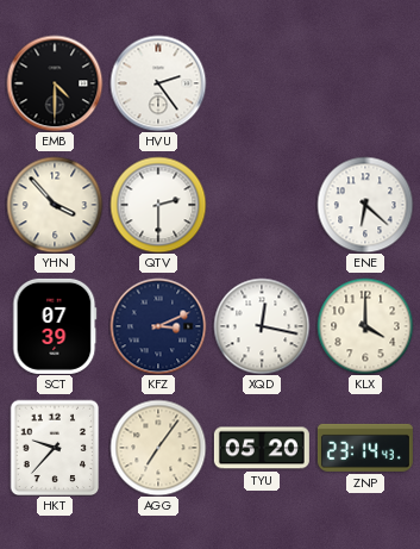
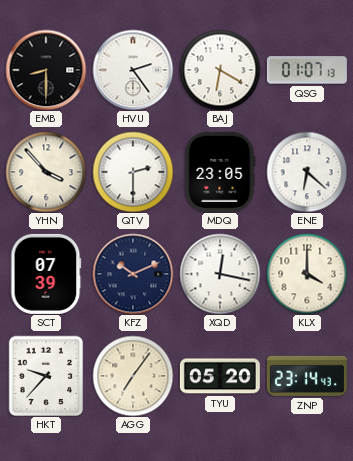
EMB: 4:30 -> 8:30
BAJ: none -> 6:20
QSG: none -> 01:07
MDQ: none -> 23:05
KFZ: 3:11 -> 10:11
